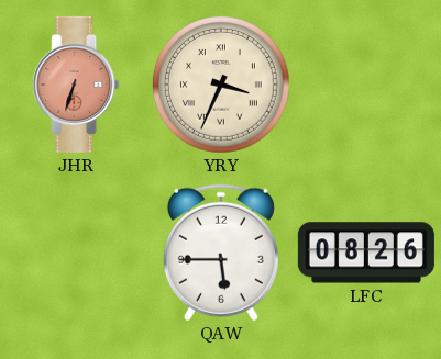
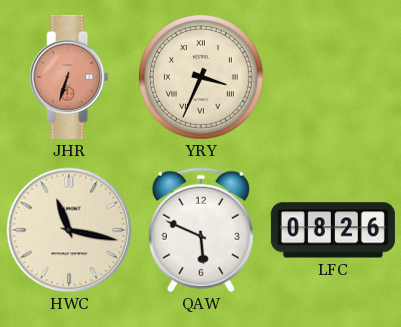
HWC: none -> 11:17
QAW: 5:45 -> 5:49
